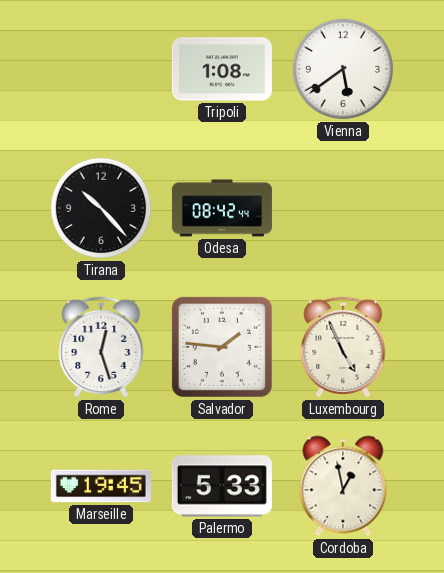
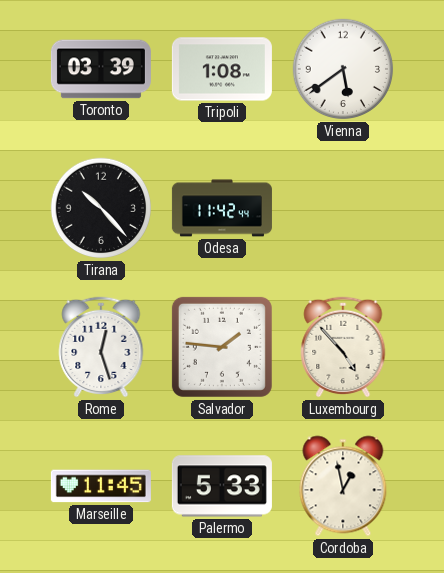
Toronto: none -> 03:39
Odesa: 08:42 -> 11:42
Luxembourg: 4:56 -> 4:53
Marseille: 19:45 -> 11:45
